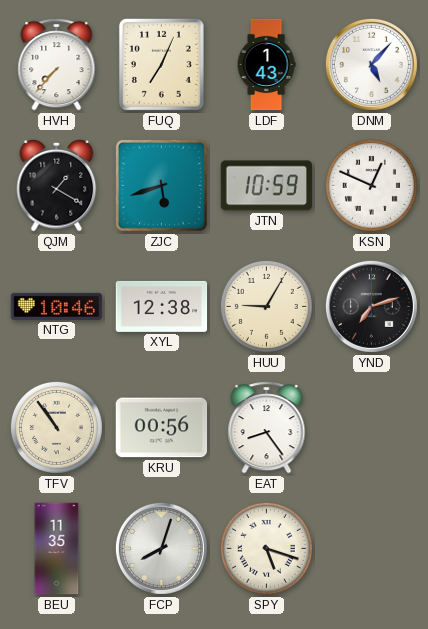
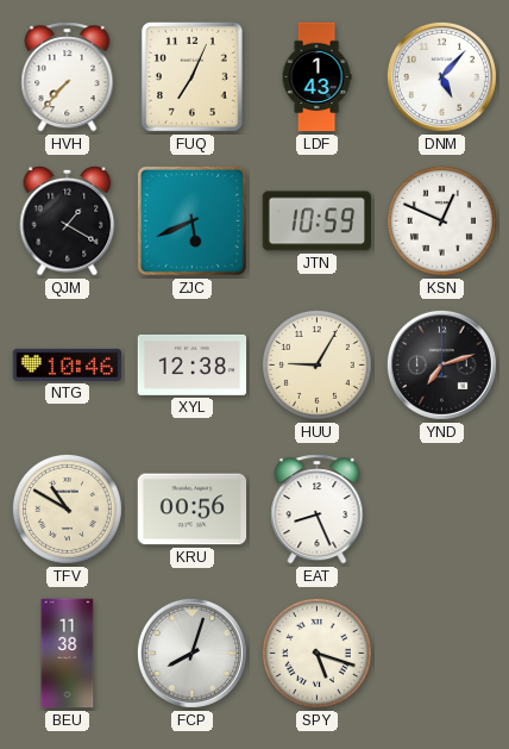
ZJC: 5:42 -> 5:41
TFV: 10:54 -> 10:50
EAT: 8:24 -> 8:26
BEU: 11:35 -> 11:38
